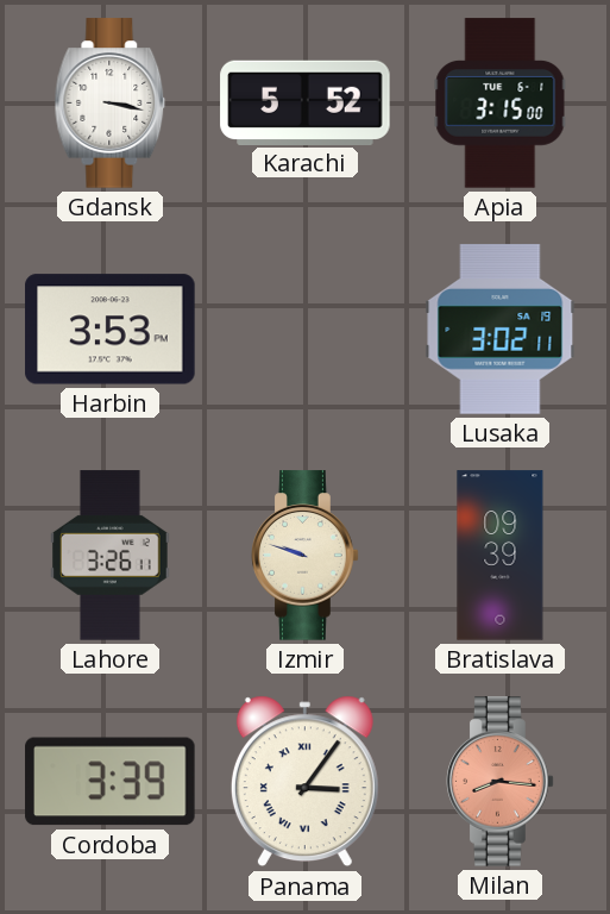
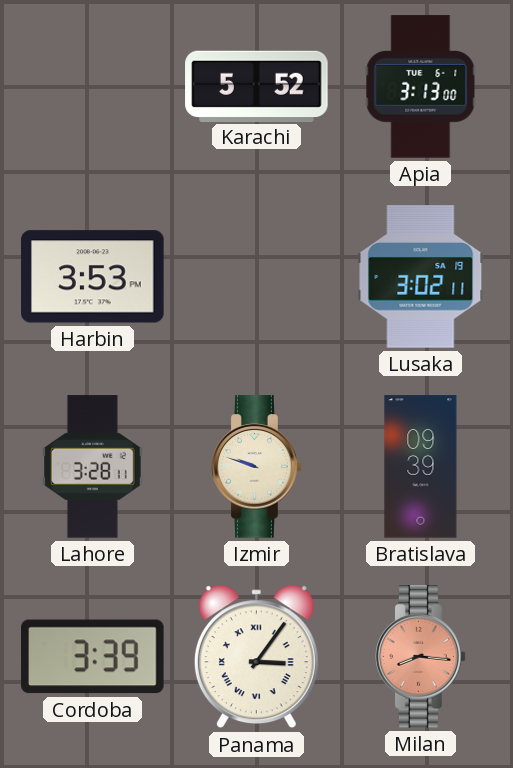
Gdansk: 3:17 -> none
Apia: 3:15 -> 3:13
Lahore: 3:26 -> 3:28
